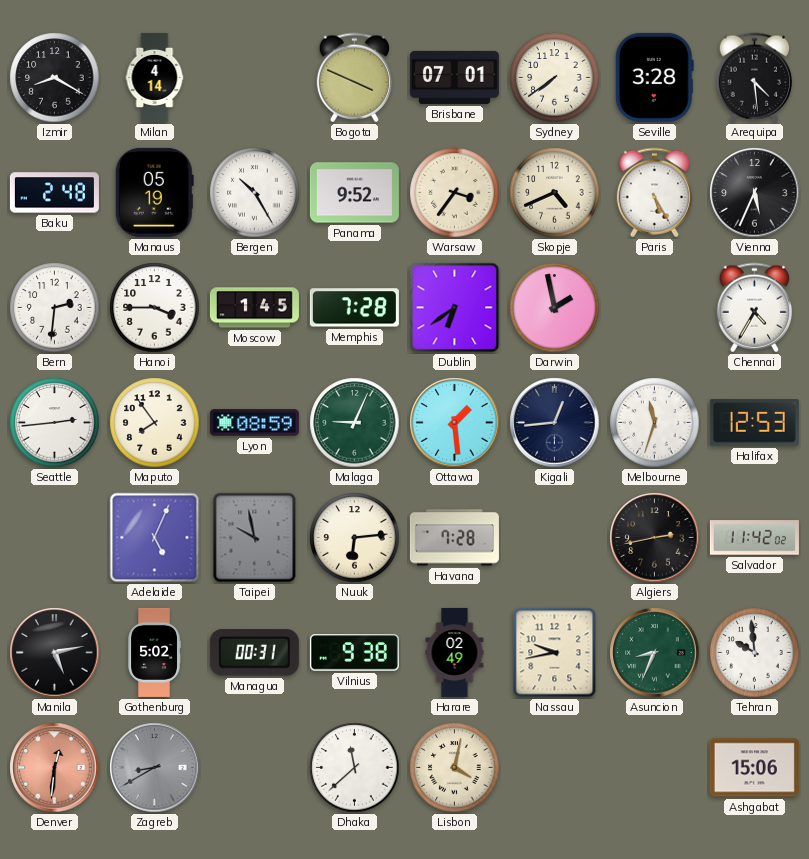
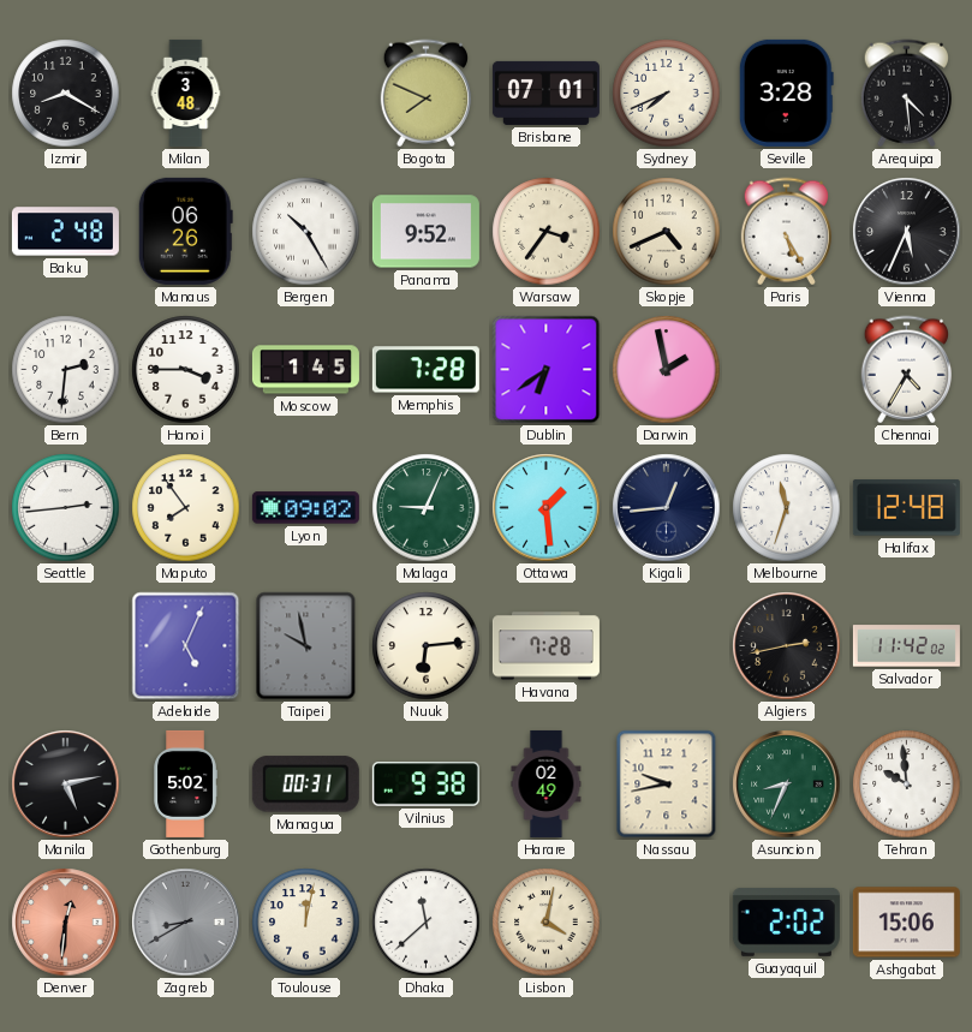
Milan: 4:14 -> 3:48
Bogota: 3:49 -> 7:49
Sydney: 7:39 -> 7:41
Manaus: 05:19 -> 06:26
Lyon: 08:59 -> 09:02
Halifax: 12:53 -> 12:48
Toulouse: none -> 12:02
Guayaquil: none -> 2:02
